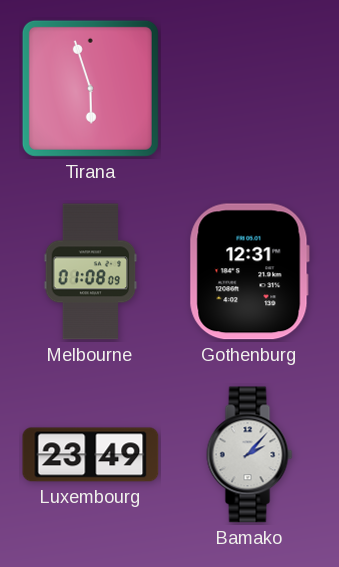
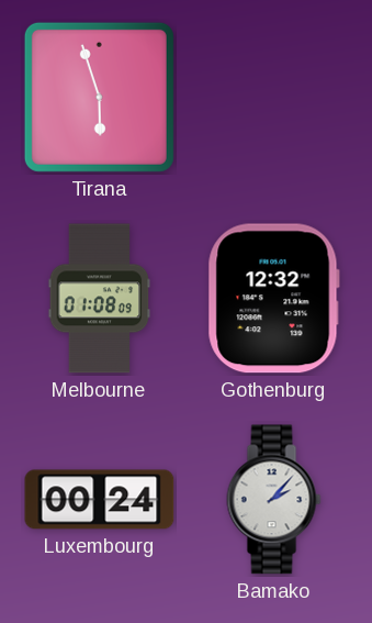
Gothenburg: 12:31 -> 12:32
Luxembourg: 23:49 -> 00:24
